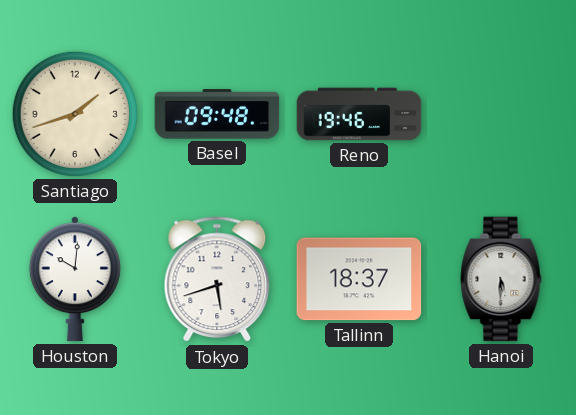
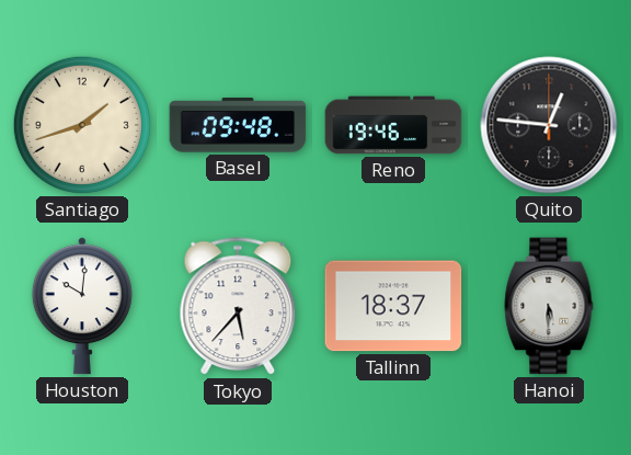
Quito: none -> 12:46
Tokyo: 5:42 -> 5:37
